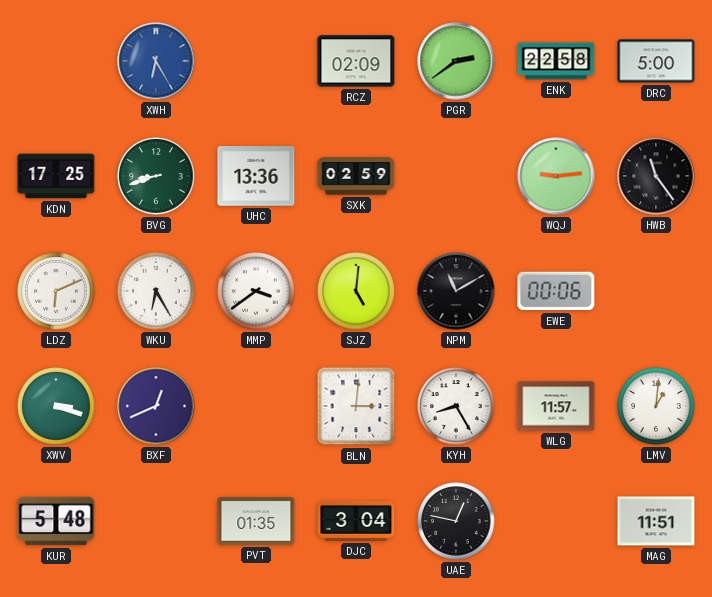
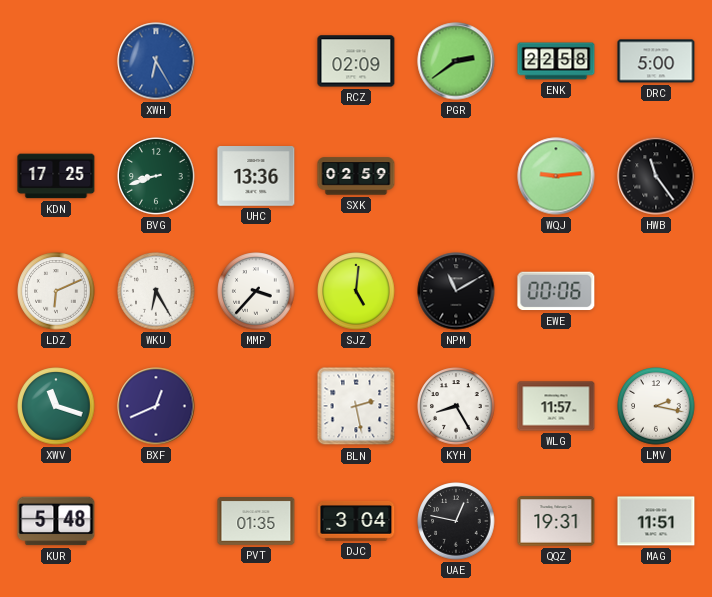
MMP: 3:39 -> 3:37
XWV: 3:18 -> 11:18
BLN: 3:01 -> 2:28
LMV: 1:01 -> 2:17
QQZ: none -> 19:31
